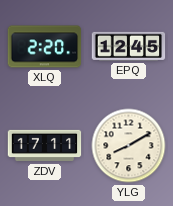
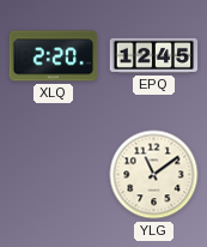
ZDV: 17:11 -> none
YLG: 8:10 -> 11:09
